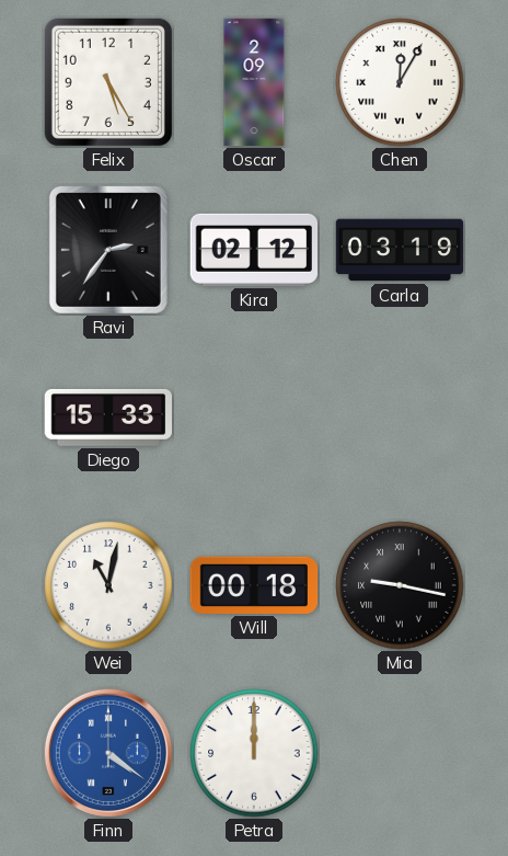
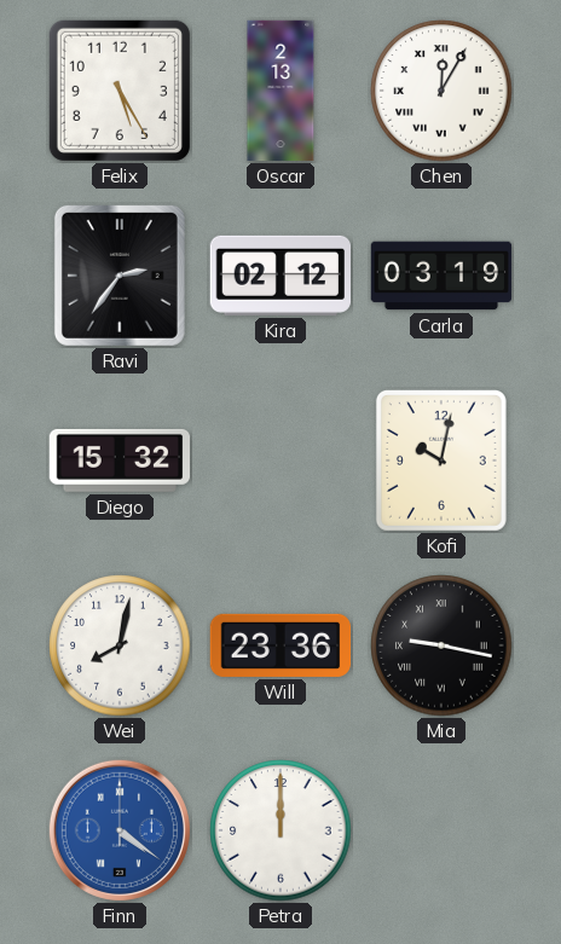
Oscar: 2:09 -> 2:13
Diego: 15:33 -> 15:32
Kofi: none -> 10:02
Wei: 11:02 -> 8:02
Will: 00:18 -> 23:36
